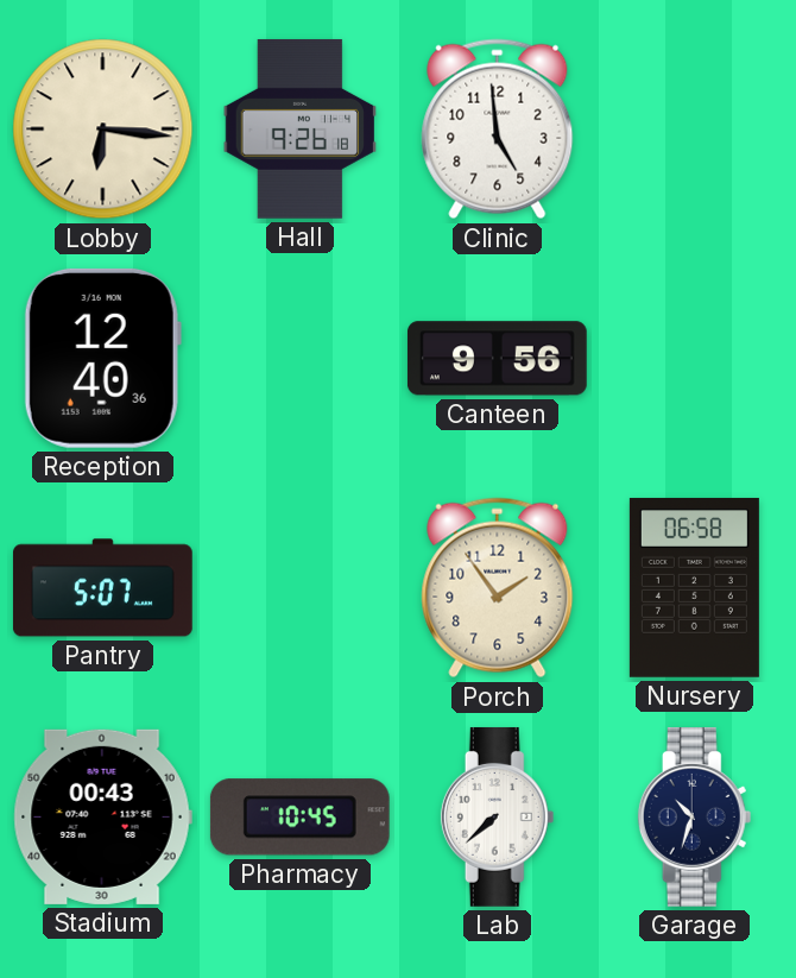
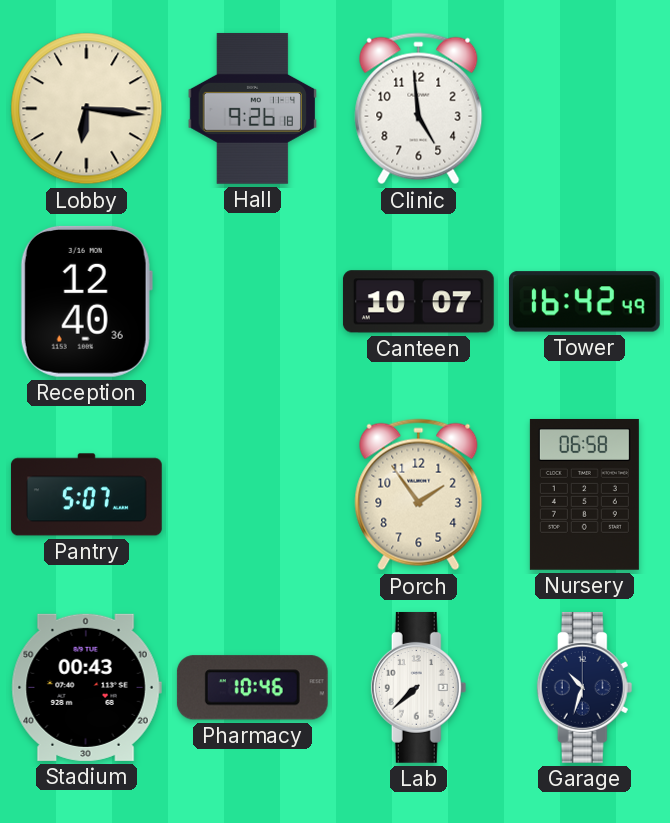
Canteen: 9:56 -> 10:07
Tower: none -> 16:42
Pharmacy: 10:45 -> 10:46
